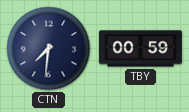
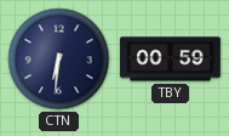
CTN: 7:31 -> 6:31
